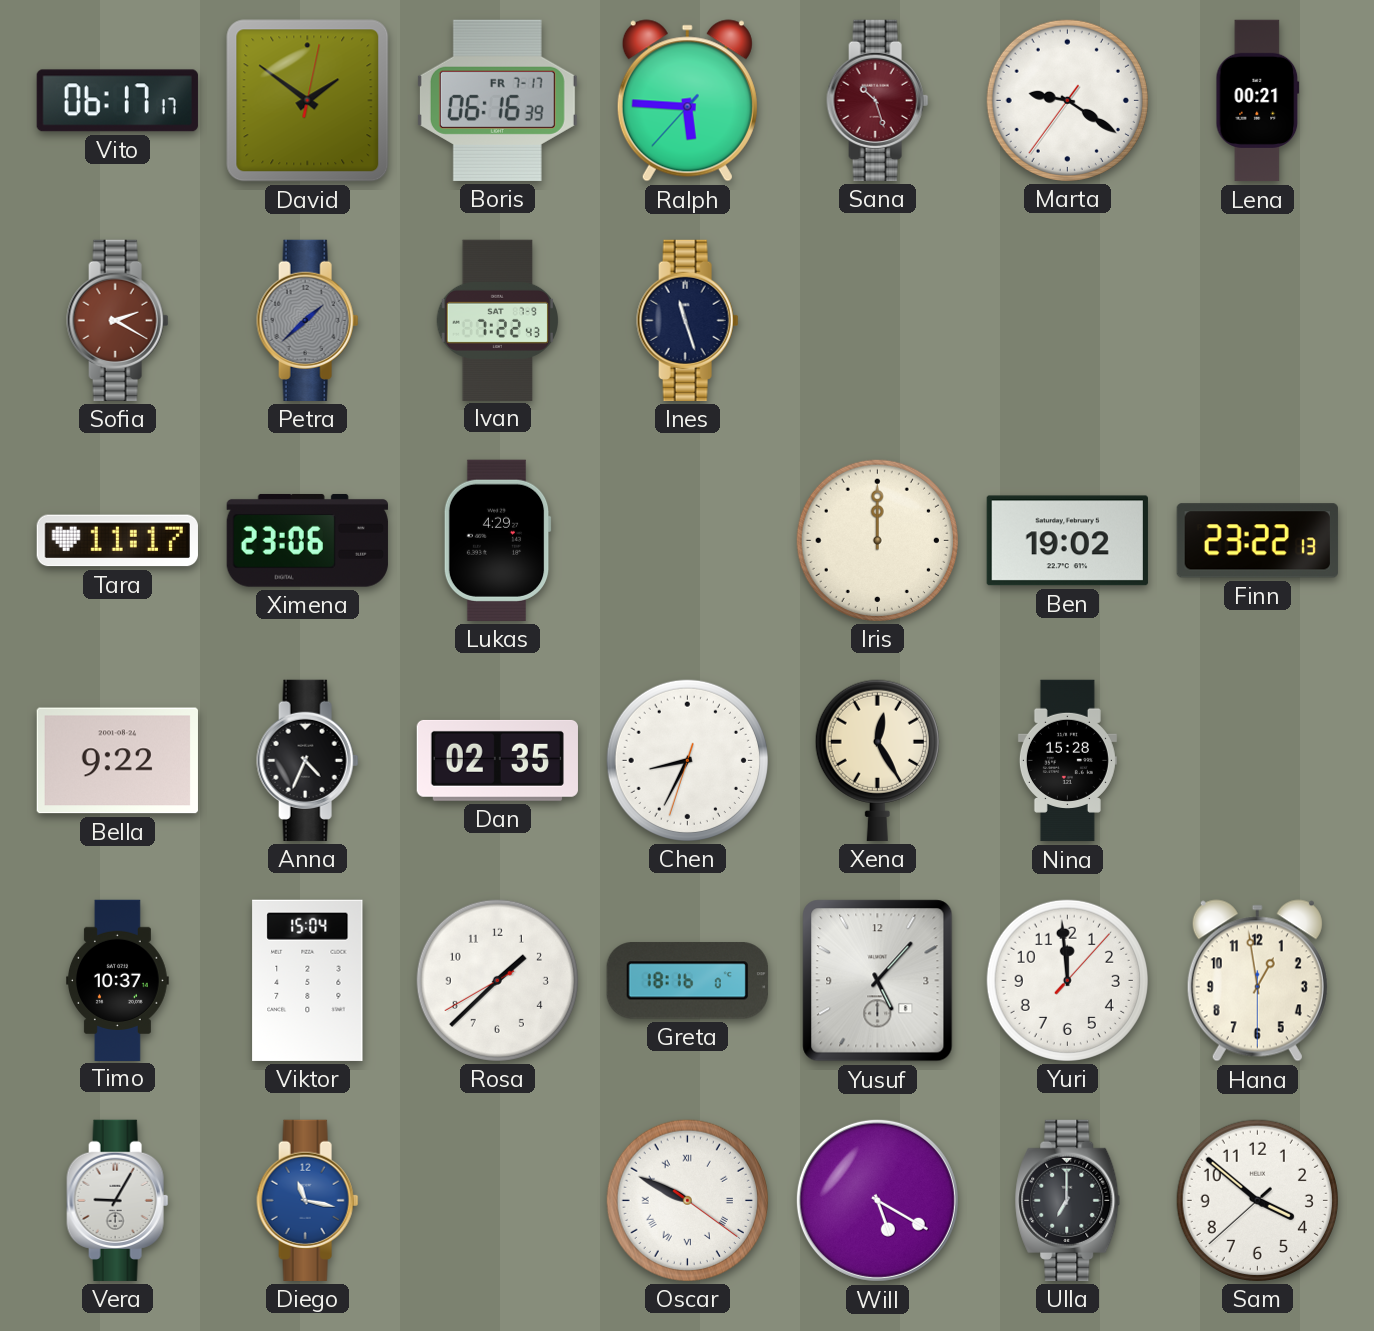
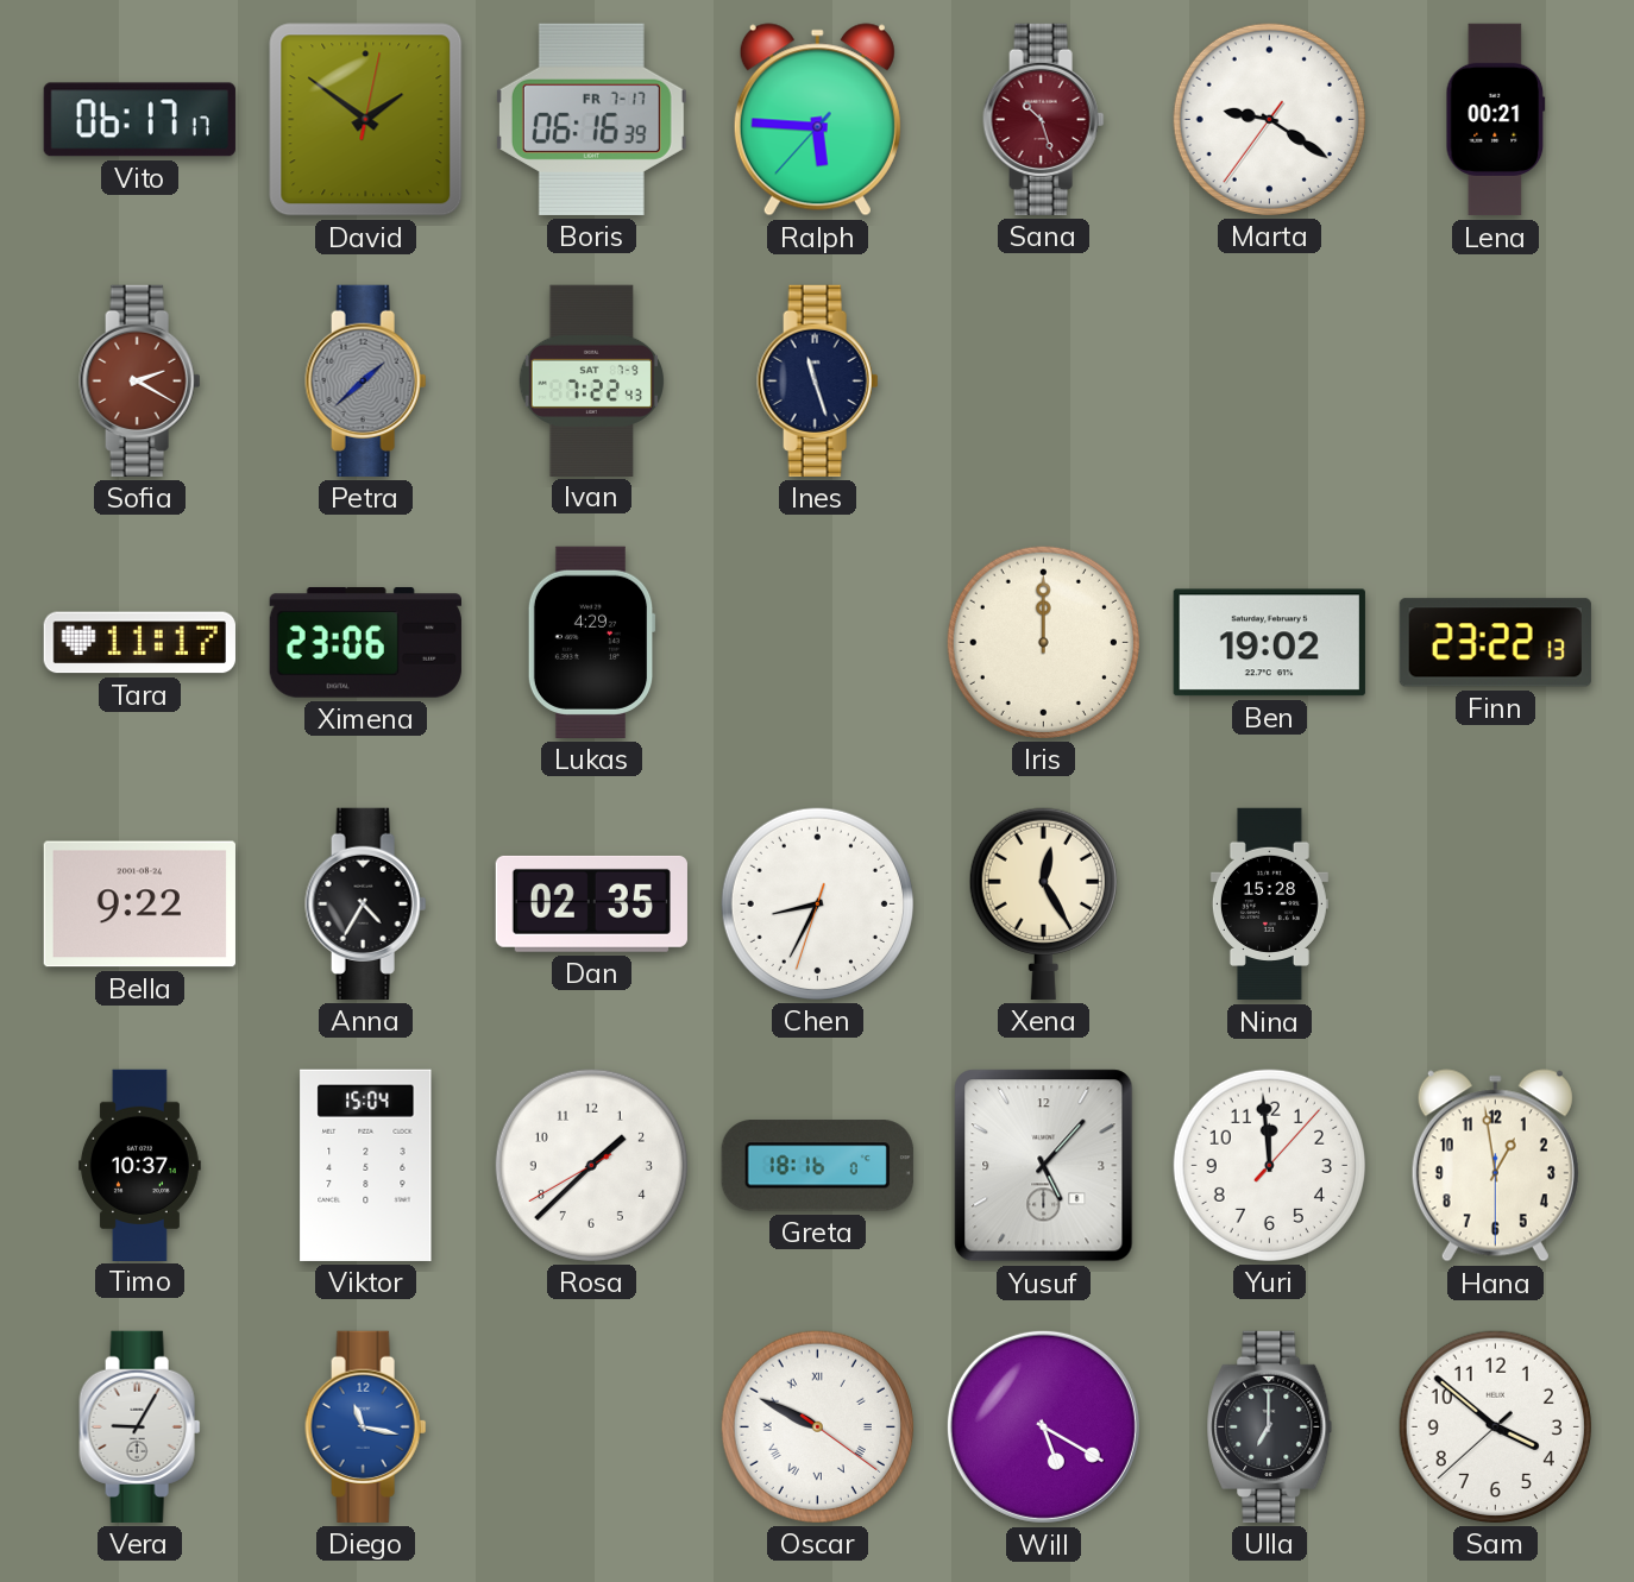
Anna: 4:34 -> 4:35
